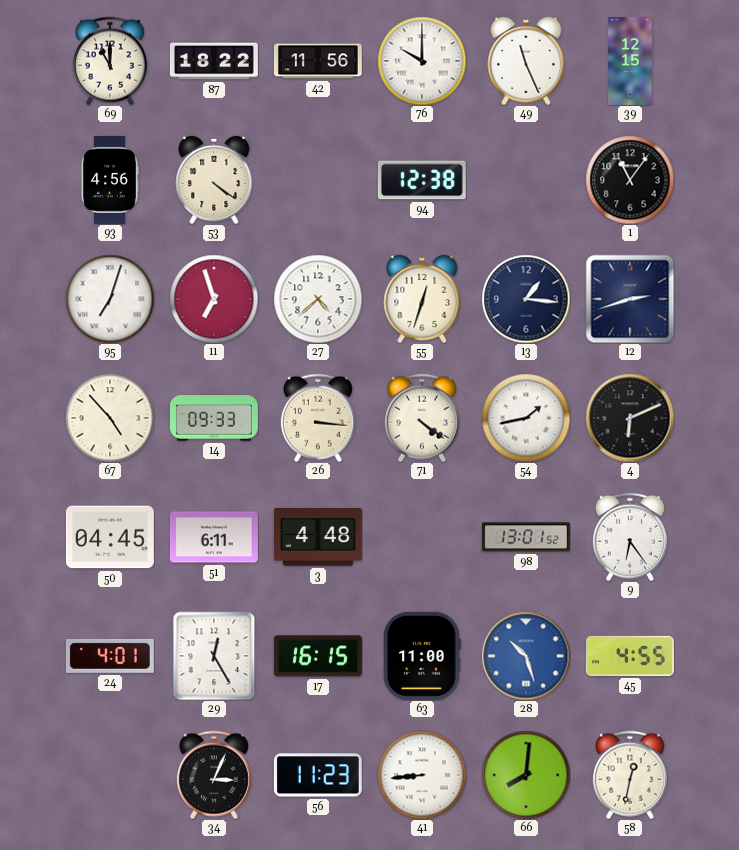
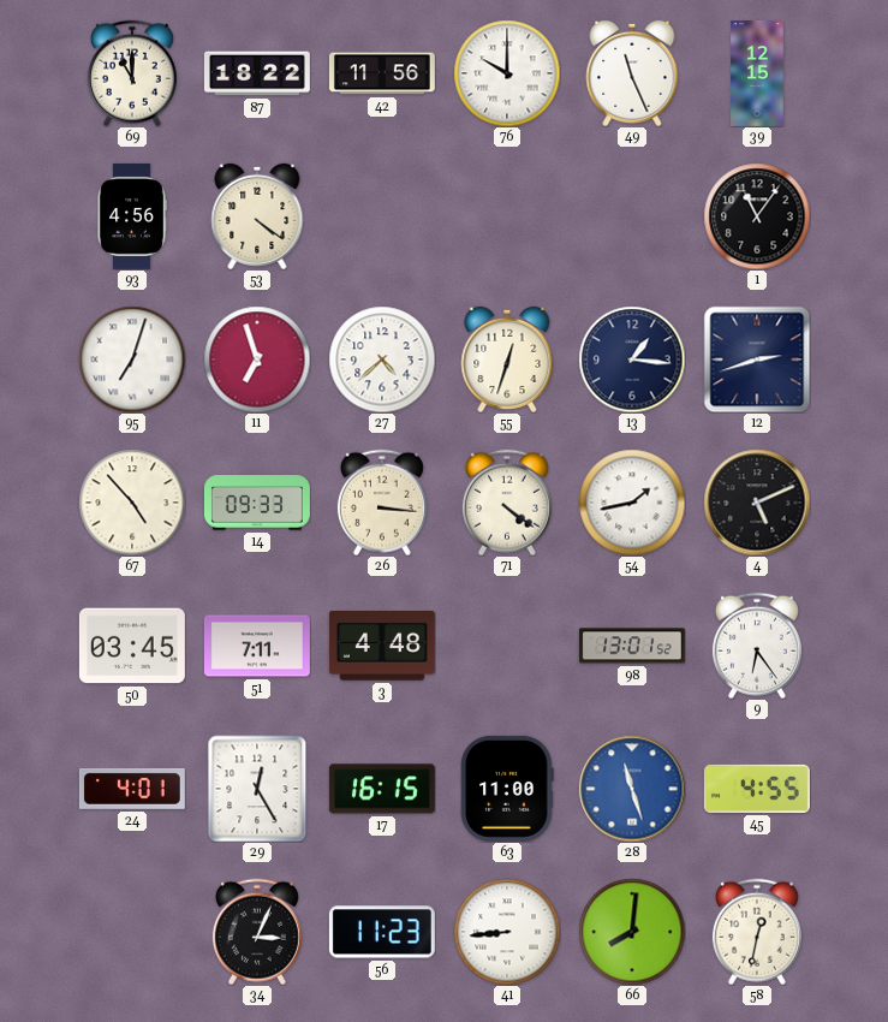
94: 12:38 -> none
4: 6:11 -> 5:11
50: 04:45 -> 03:45
51: 6:11 -> 7:11
28: 10:27 -> 11:27
